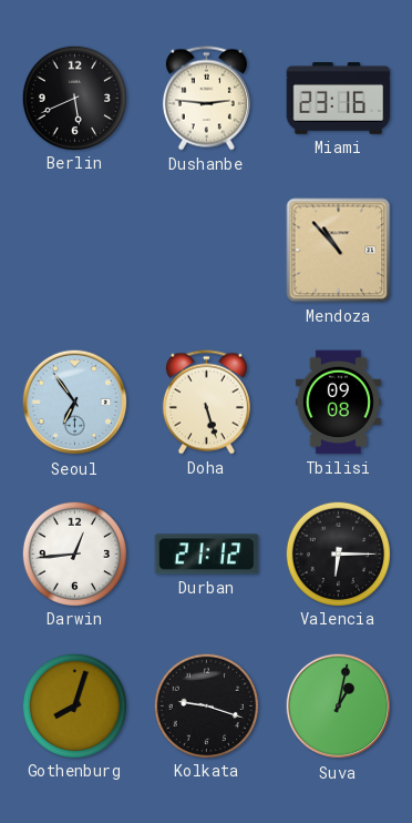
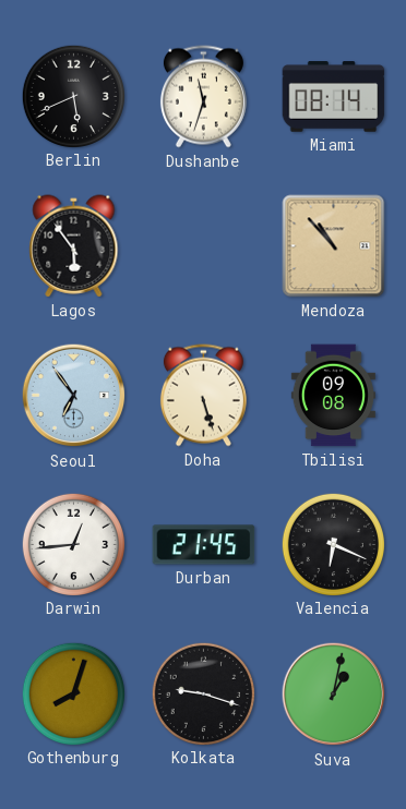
Dushanbe: 2:46 -> 11:33
Miami: 23:16 -> 08:14
Lagos: none -> 5:54
Durban: 21:12 -> 21:45
Valencia: 6:15 -> 6:19
